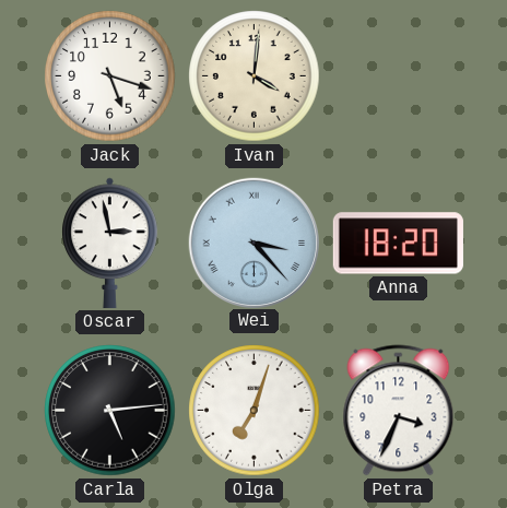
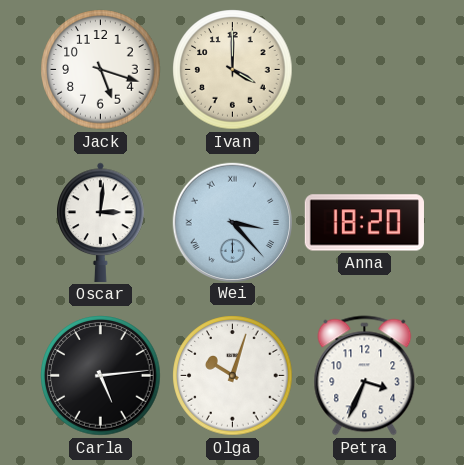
Ivan: 4:01 -> 4:00
Oscar: 2:58 -> 3:01
Olga: 7:03 -> 10:03
